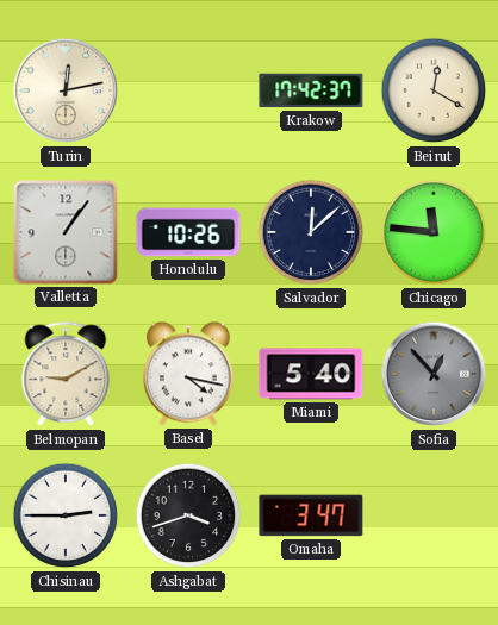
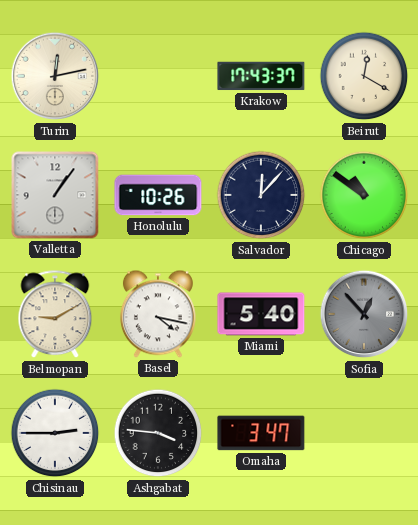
Krakow: 17:42 -> 17:43
Salvador: 12:08 -> 12:07
Chicago: 11:46 -> 10:51
Ashgabat: 3:42 -> 3:46
